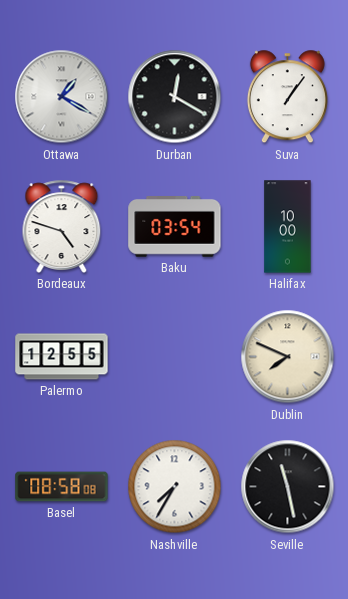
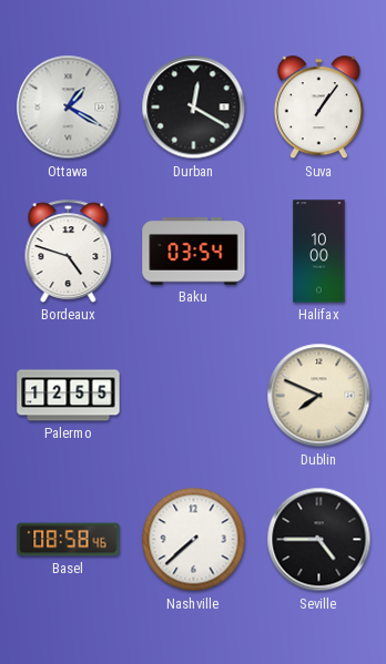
Basel: 08:58:08 -> 08:58:46
Nashville: 7:35 -> 7:38
Seville: 11:28 -> 4:45
